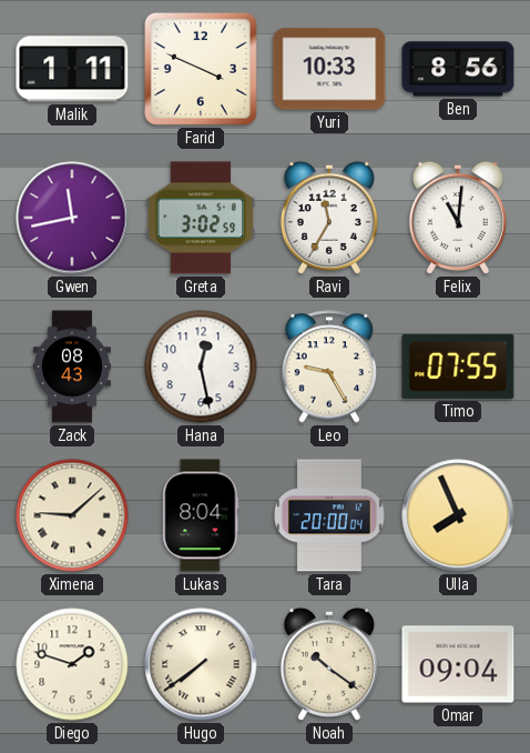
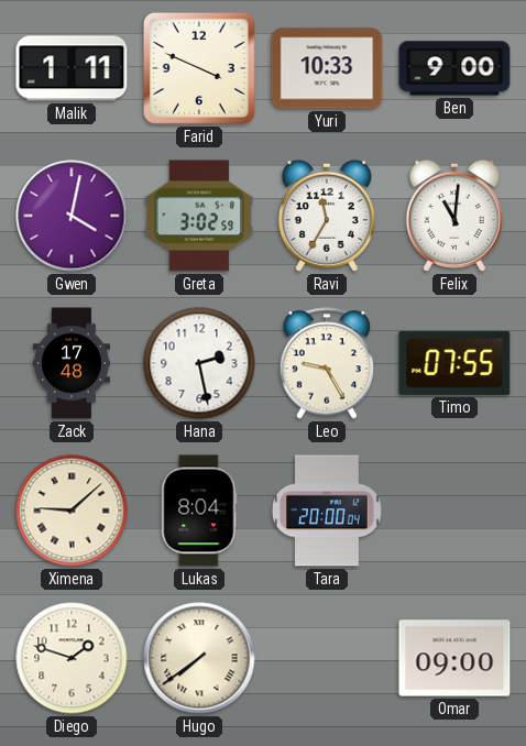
Ben: 8:56 -> 9:00
Gwen: 11:43 -> 4:02
Zack: 08:43 -> 17:48
Hana: 12:28 -> 2:28
Ulla: 7:56 -> none
Noah: 10:21 -> none
Omar: 09:04 -> 09:00
